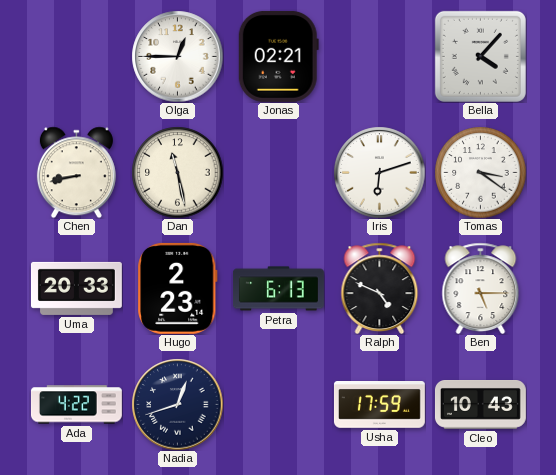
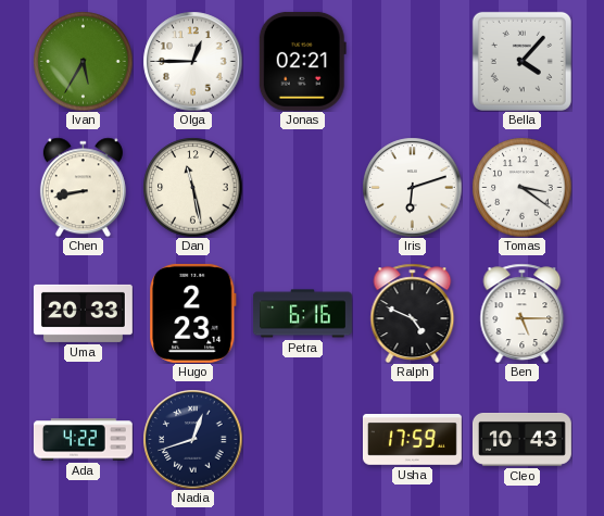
Ivan: none -> 5:35
Petra: 6:13 -> 6:16
